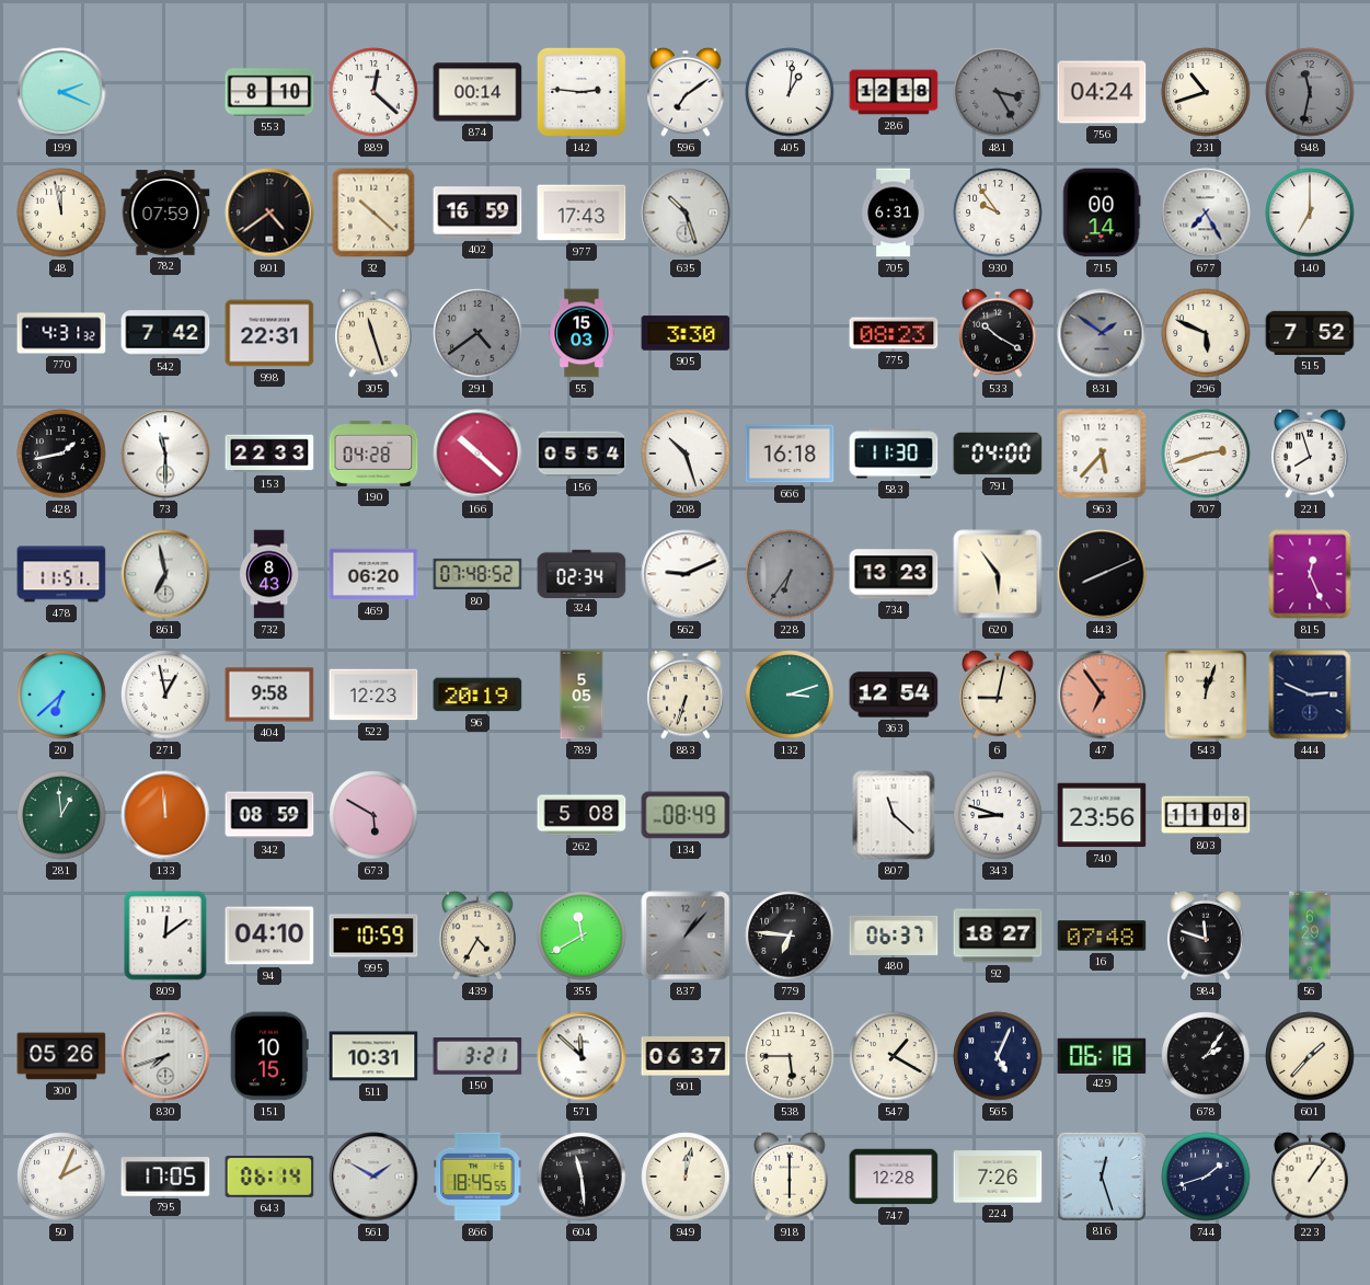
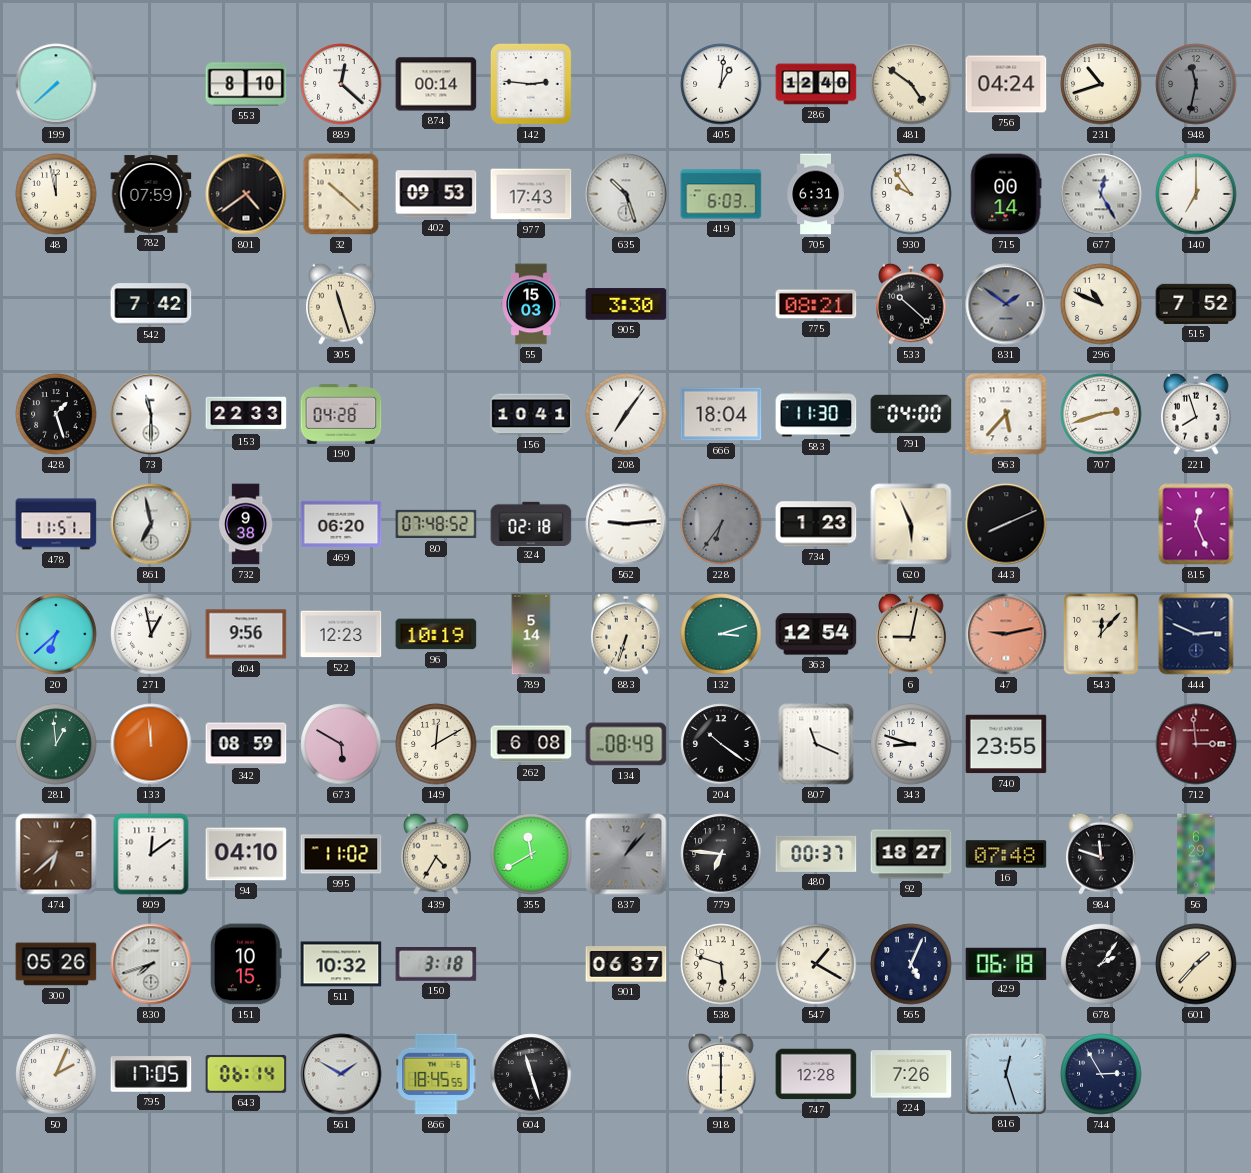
199: 2:19 -> 7:38
596: 7:09 -> none
286: 12:18 -> 12:40
481: 3:25 -> 4:51
481 dial: grey -> cream
402: 16:59 -> 09:53
419: none -> 6:03
677: 7:25 -> 12:25
770: 4:31 -> none
998: 22:31 -> none
291: 4:39 -> none
775: 08:23 -> 08:21
533: 10:20 -> 10:22
296: 5:49 -> 10:49
428: 1:43 -> 1:27
166: 10:22 -> none
156: 05:54 -> 10:41
208: 10:27 -> 7:06
666: 16:18 -> 18:04
732: 8:43 -> 9:38
324: 02:34 -> 02:18
562: 9:11 -> 9:14
734: 13:23 -> 1:23
620: 5:54 -> 5:56
404: 9:58 -> 9:56
96: 20:19 -> 10:19
789: 5:05 -> 5:14
47: 6:54 -> 9:13
543: 12:03 -> 12:07
149: none -> 12:10
262: 5:08 -> 6:08
204: none -> 10:21
807: 11:22 -> 11:19
740: 23:56 -> 23:55
803: 11:08 -> none
712: none -> 2:59
474: none -> 6:38
995: 10:59 -> 11:02
480: 06:37 -> 00:37
511: 10:31 -> 10:32
150: 3:21 -> 3:18
571: 11:52 -> none
538: 5:45 -> 5:48
604: 11:29 -> 11:27
949: 12:02 -> none
744: 1:42 -> 2:55
223: 1:06 -> none
